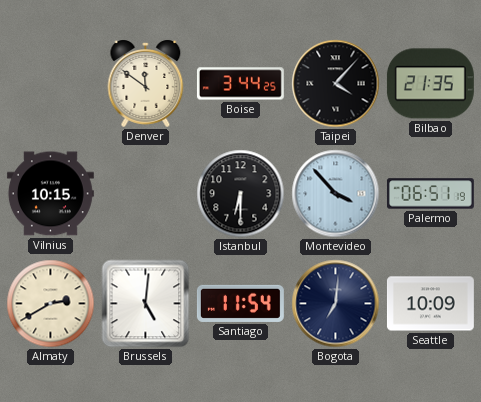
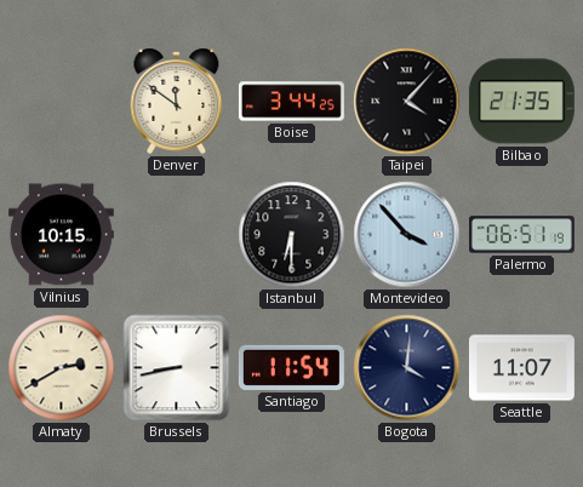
Brussels: 5:01 -> 8:43
Bogota: 7:01 -> 4:01
Seattle: 10:09 -> 11:07
